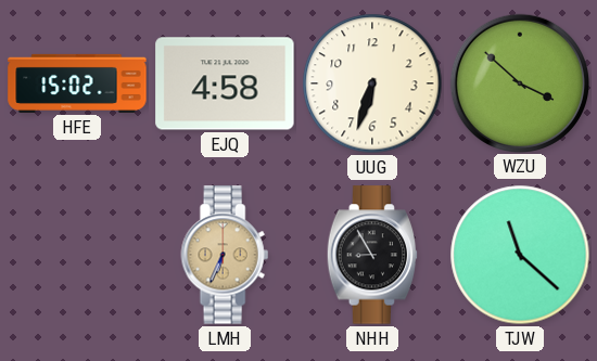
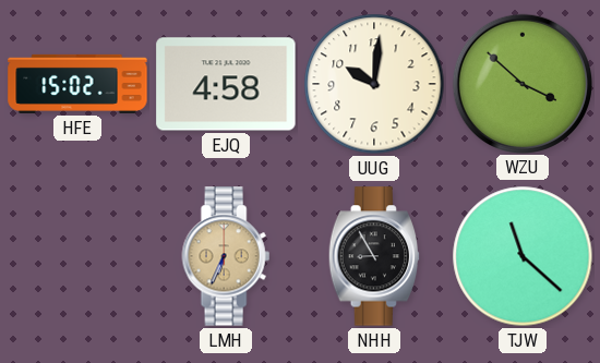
UUG: 6:33 -> 10:01
